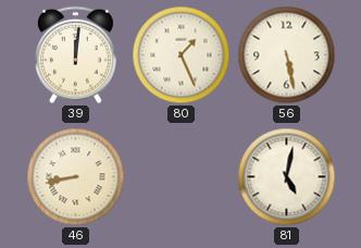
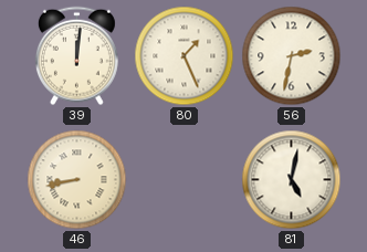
56: 5:28 -> 2:32
